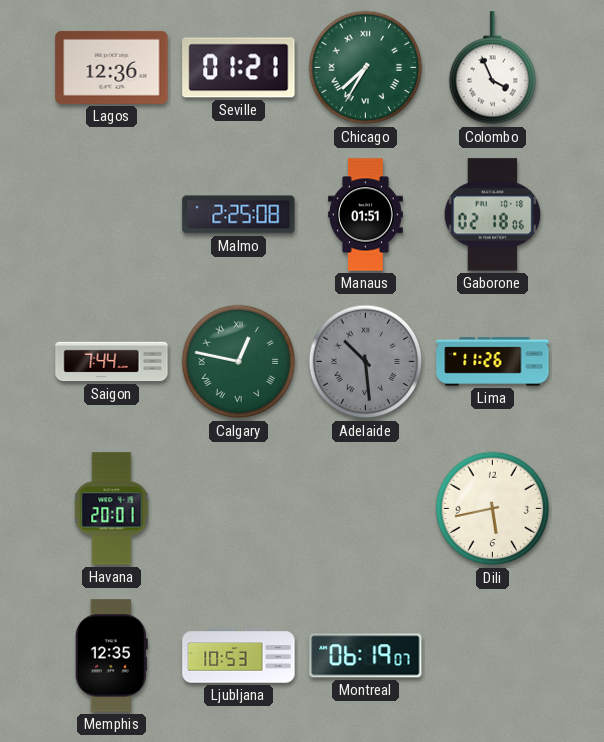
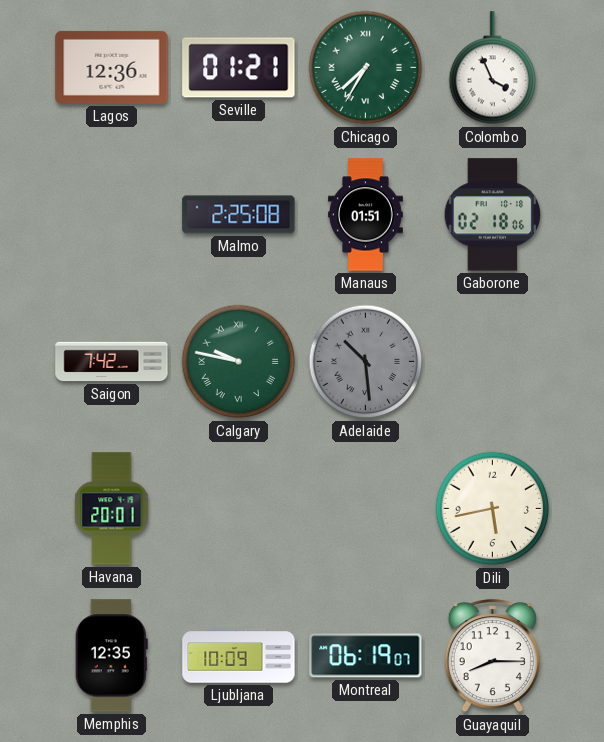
Saigon: 7:44 -> 7:42
Calgary: 12:47 -> 9:47
Lima: 11:26 -> none
Ljubljana: 10:53 -> 10:09
Guayaquil: none -> 8:15
